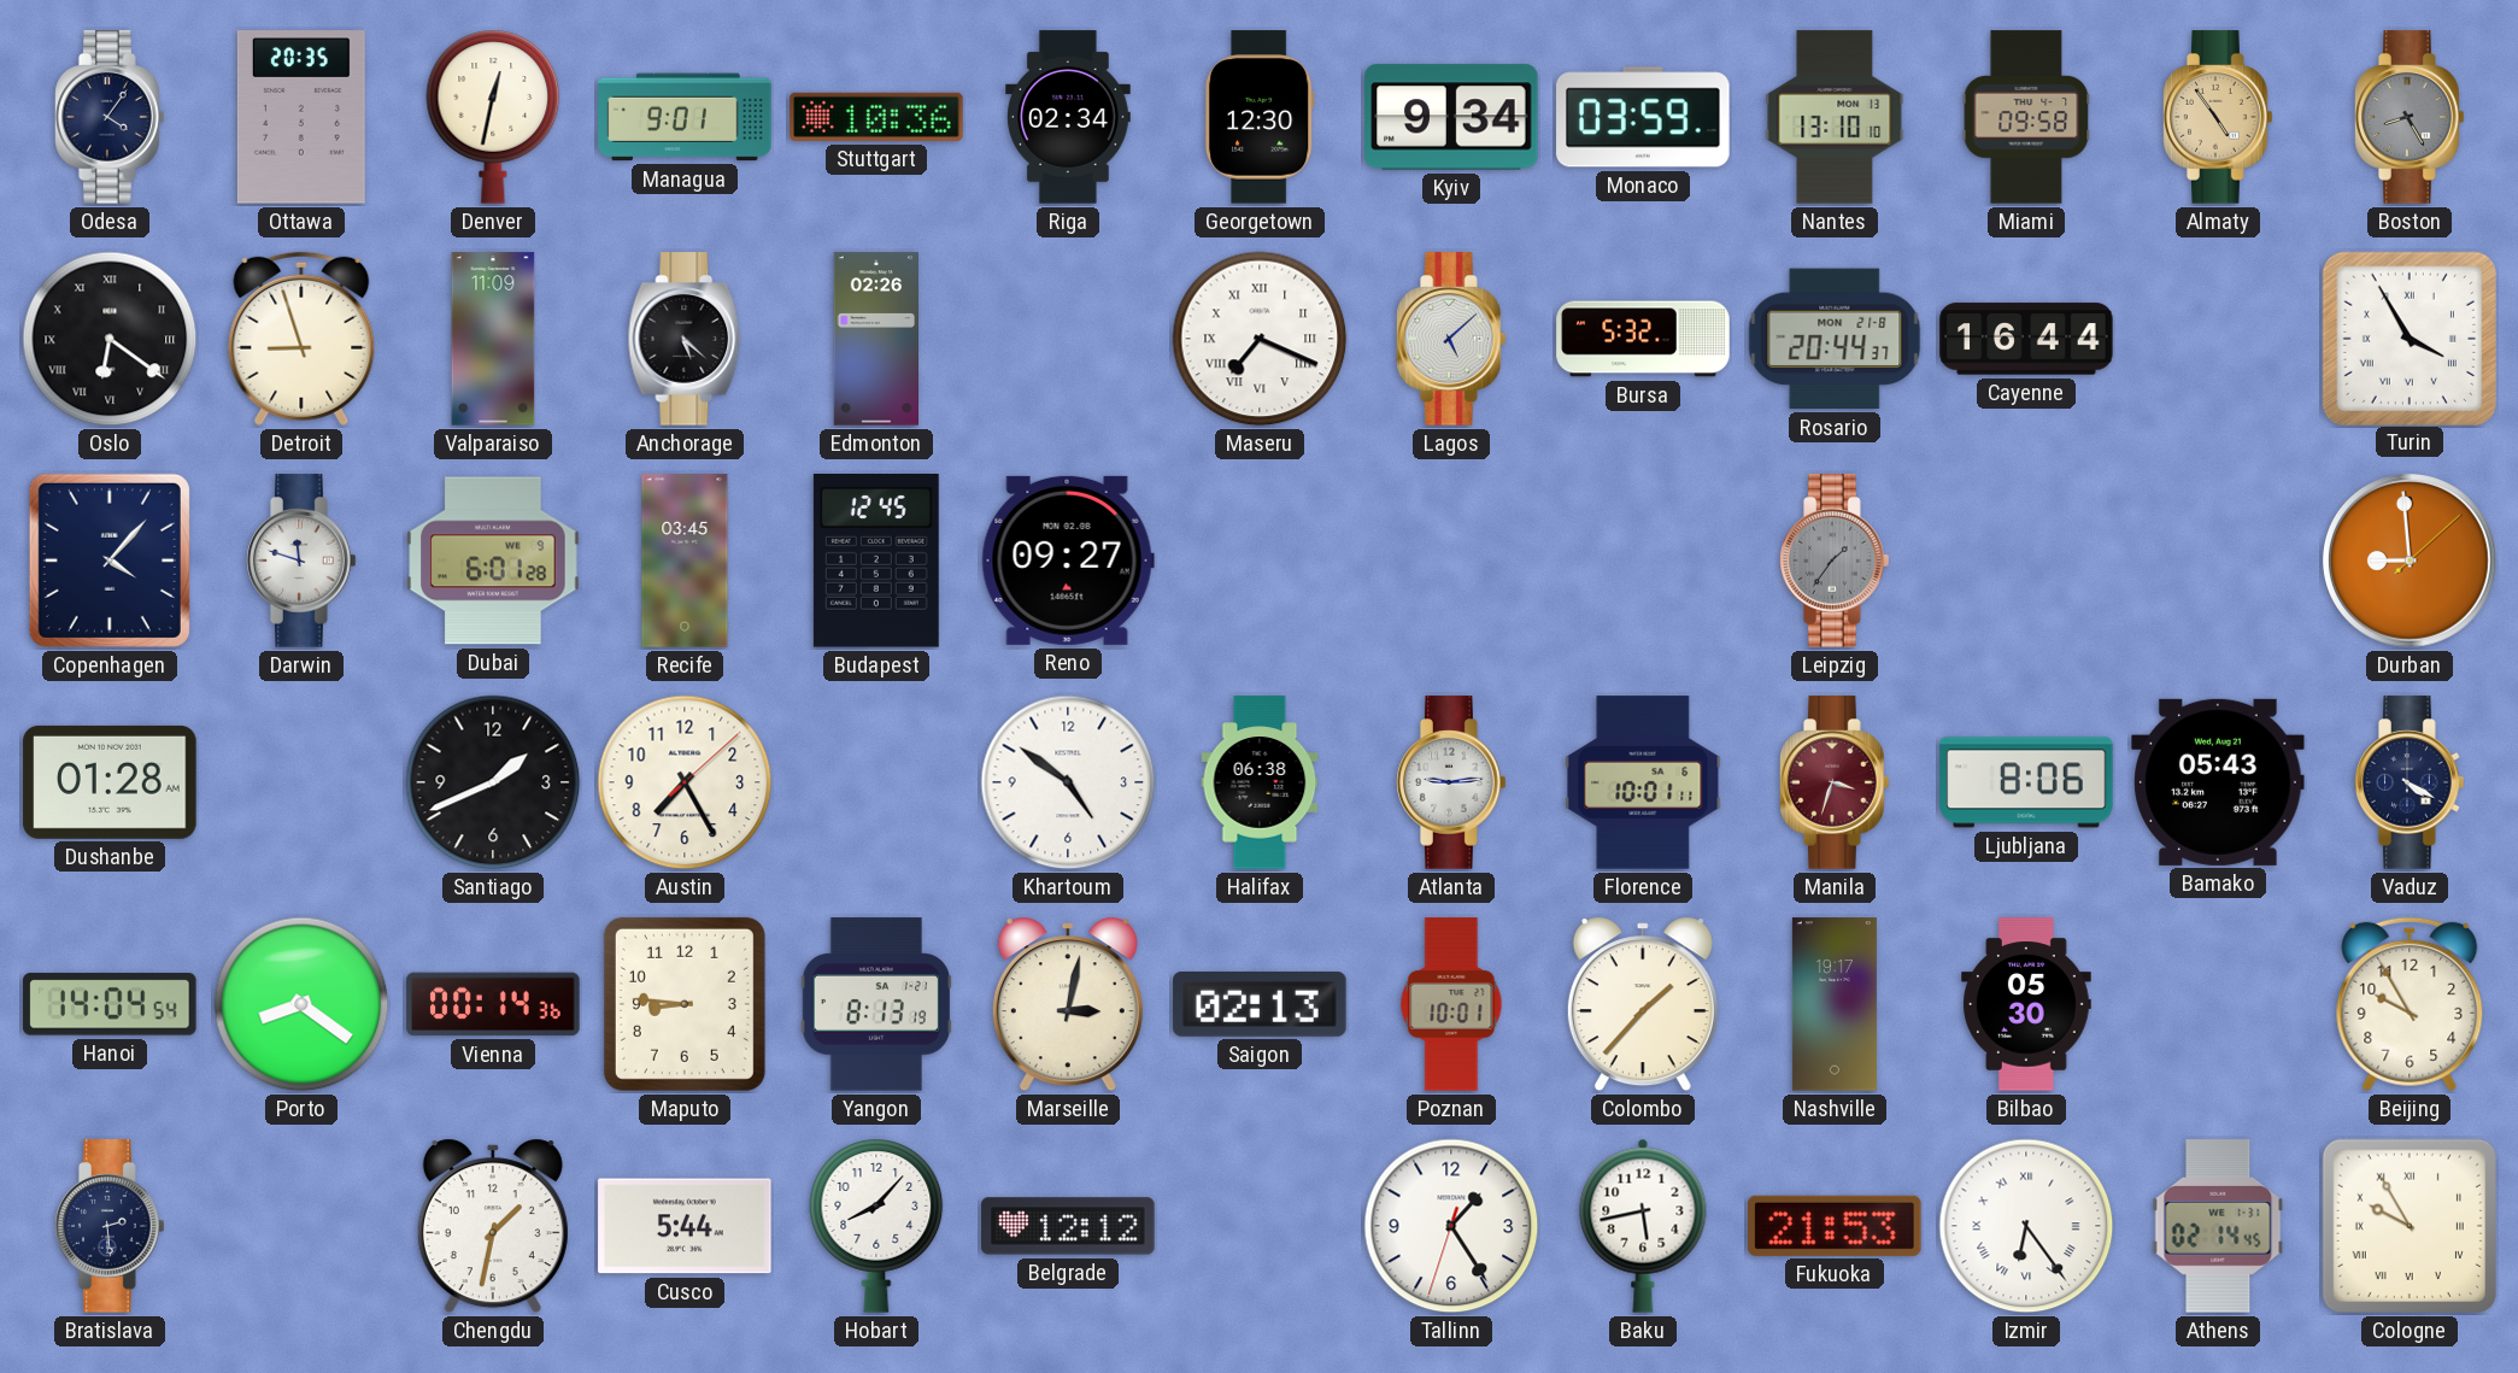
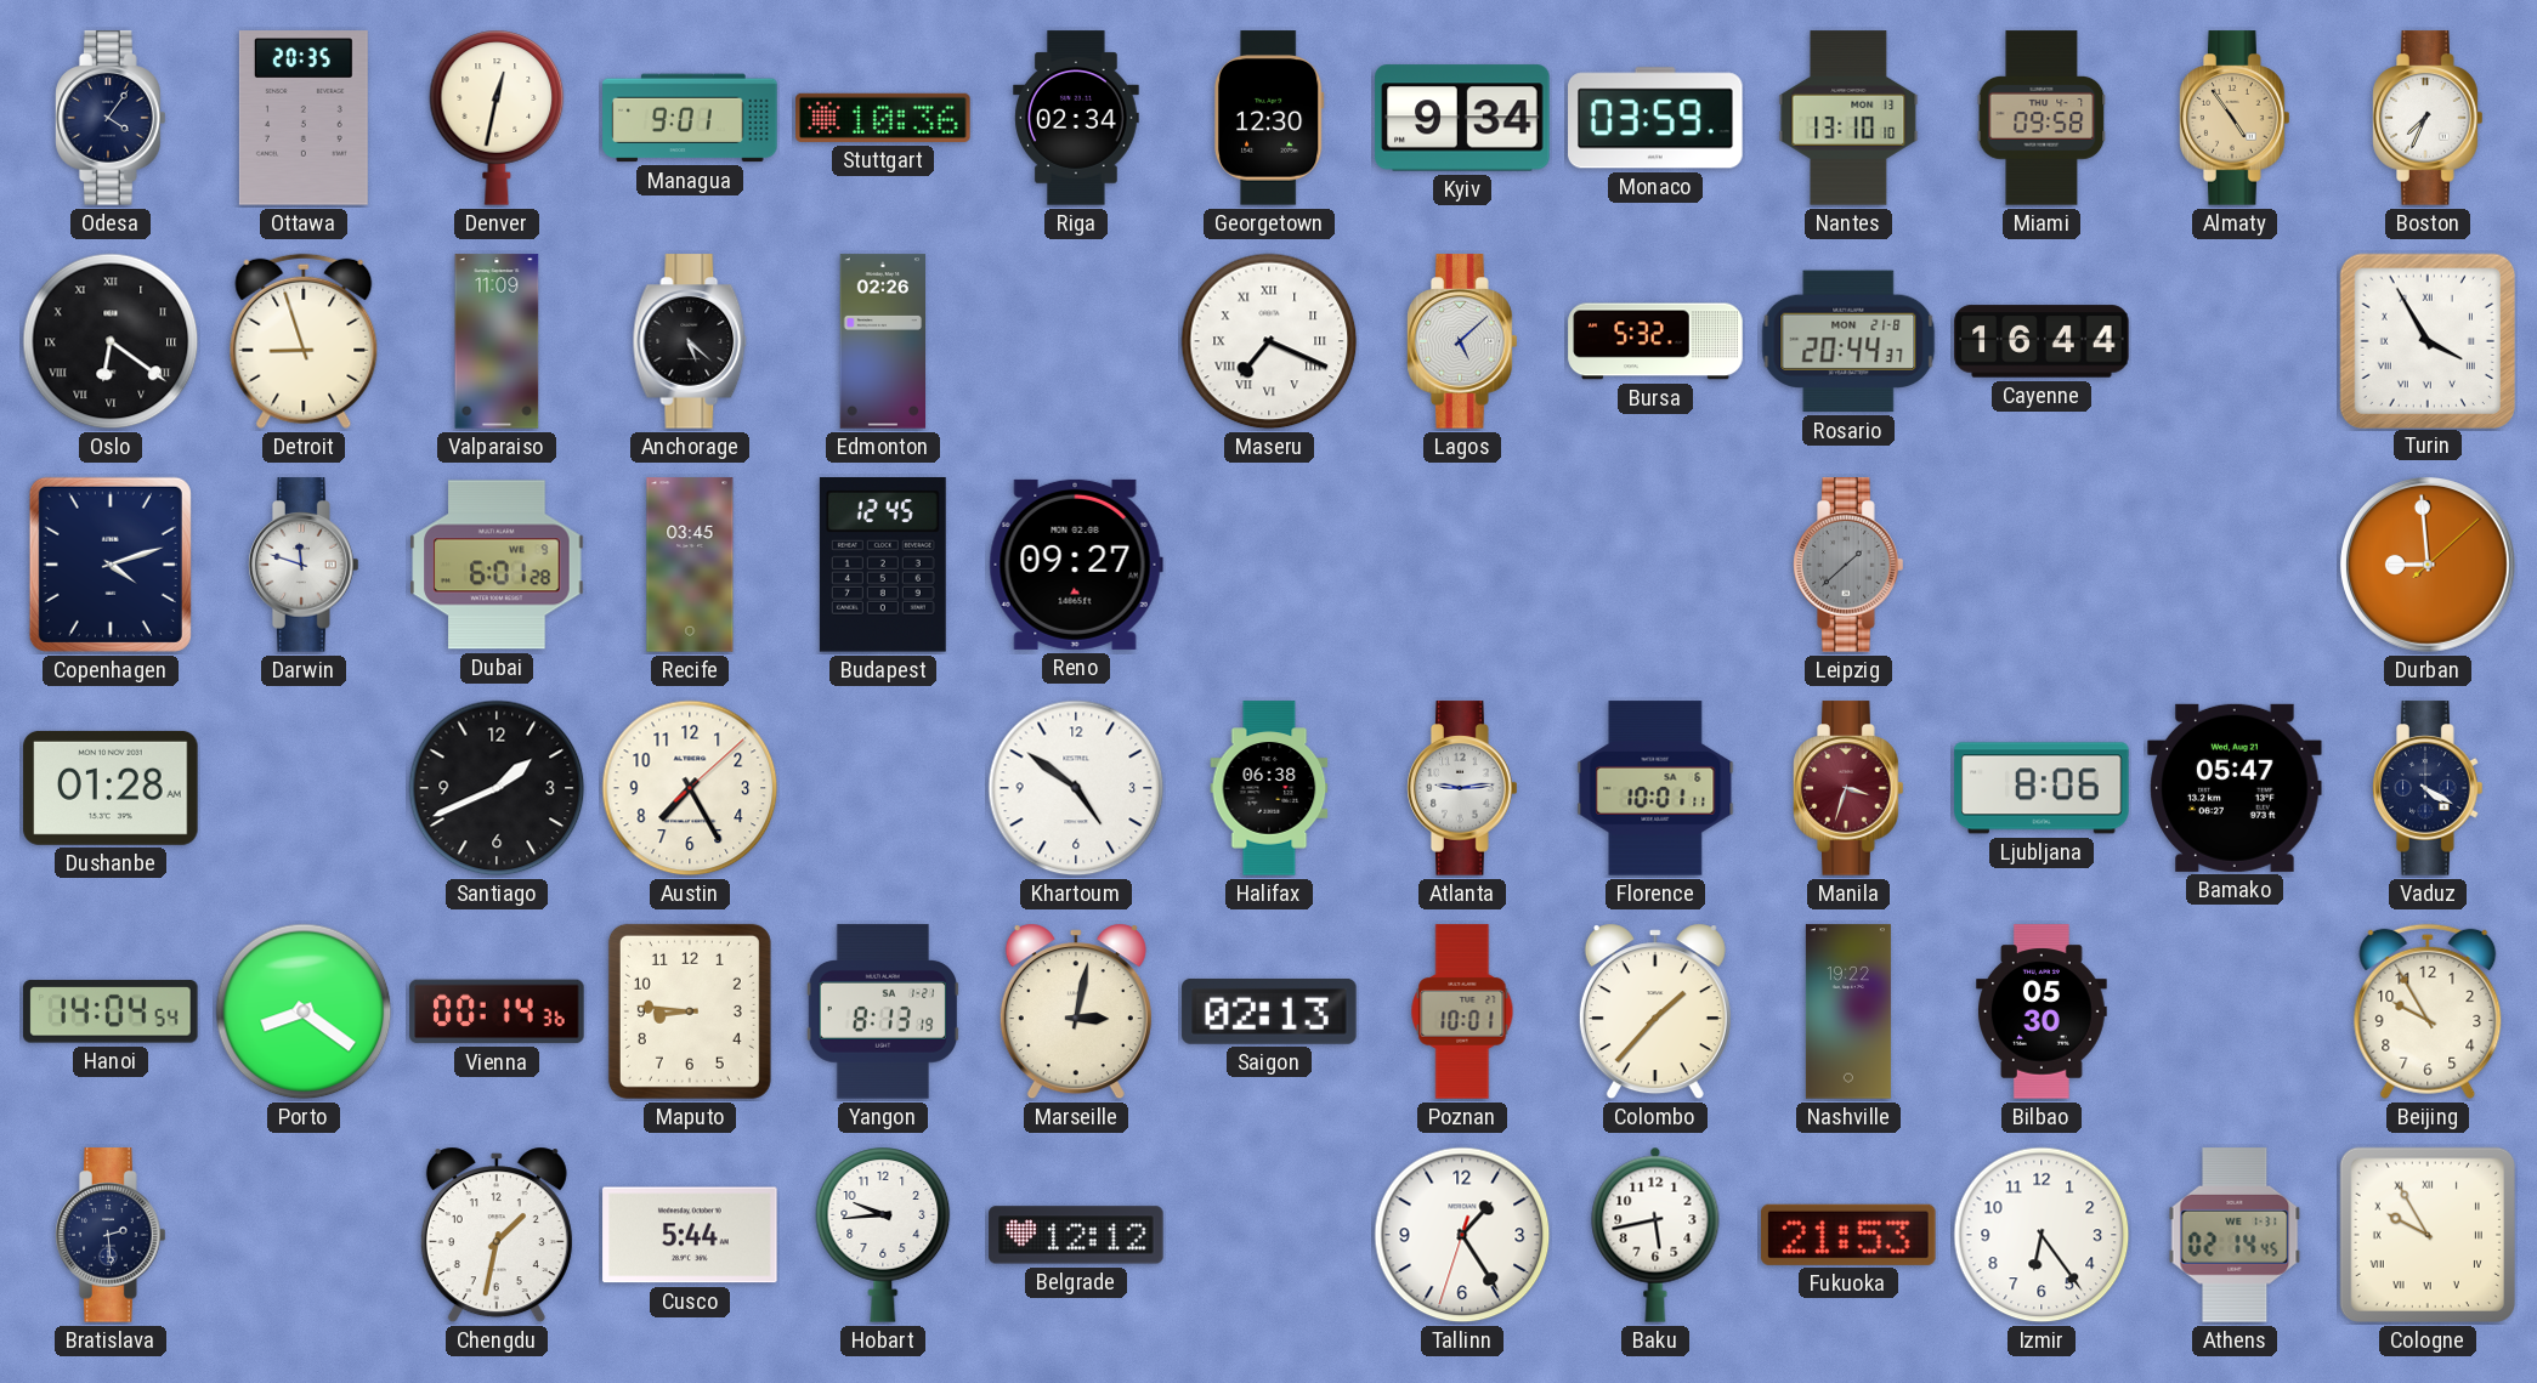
Boston: 8:25 -> 7:34
Boston dial: grey -> white
Copenhagen: 4:07 -> 4:12
Leipzig: 1:36 -> 1:38
Bamako: 05:43 -> 05:47
Nashville: 19:17 -> 19:22
Hobart: 8:07 -> 9:44
Izmir numerals: Roman -> Arabic
